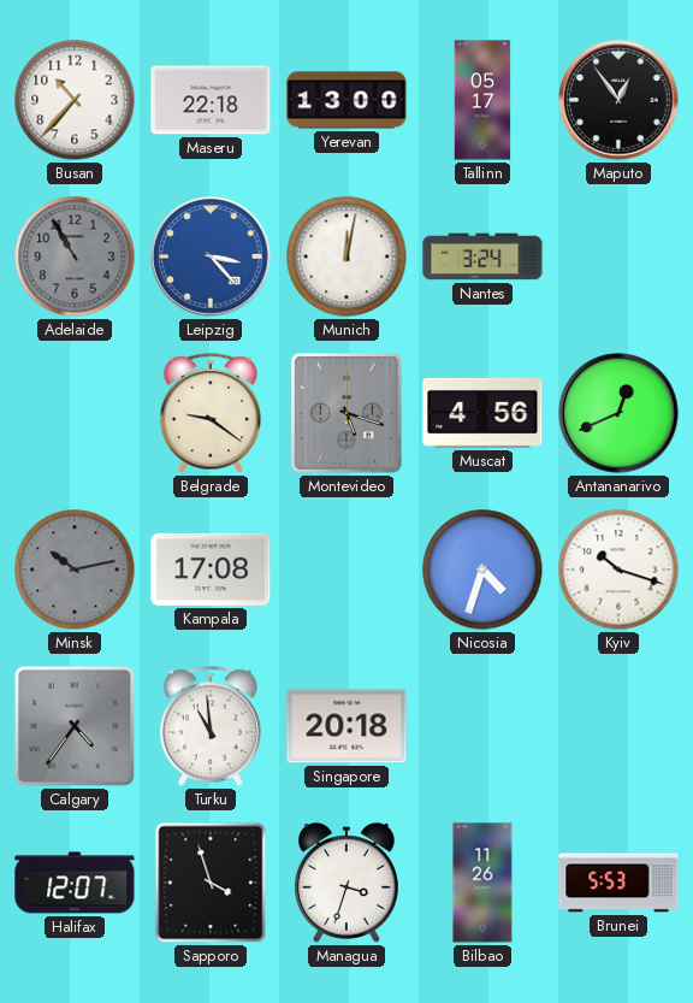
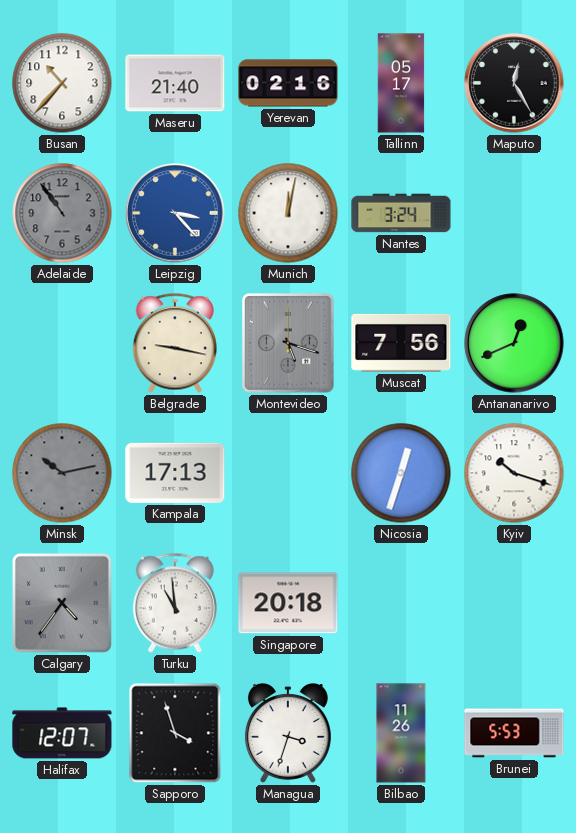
Maseru: 22:18 -> 21:40
Yerevan: 13:00 -> 02:16
Maputo: 12:54 -> 12:25
Adelaide: 10:55 -> 10:54
Belgrade: 9:21 -> 9:17
Muscat: 4:56 -> 7:56
Kampala: 17:08 -> 17:13
Nicosia: 4:33 -> 12:33
